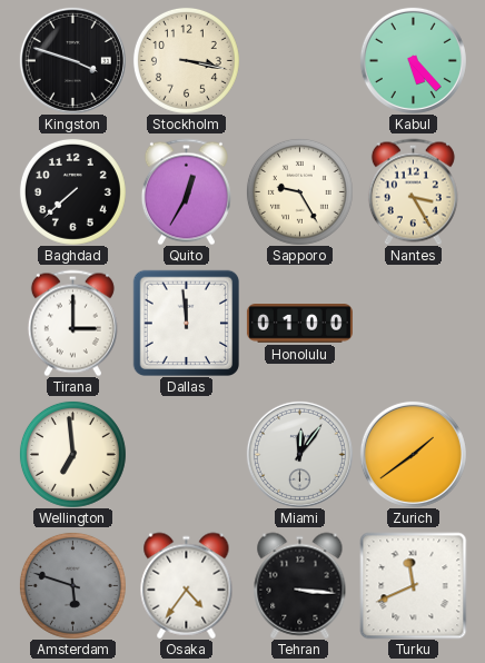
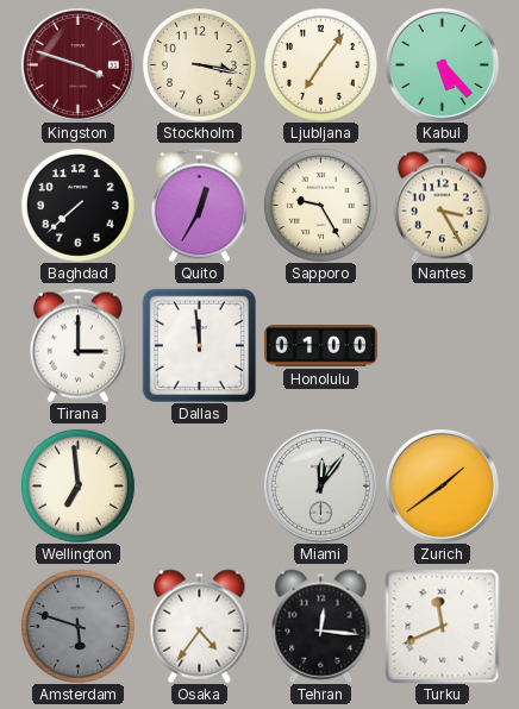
Kingston dial: black -> burgundy
Ljubljana: none -> 7:06
Tehran: 3:16 -> 12:16
